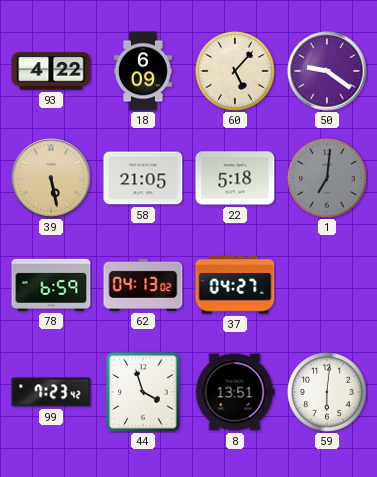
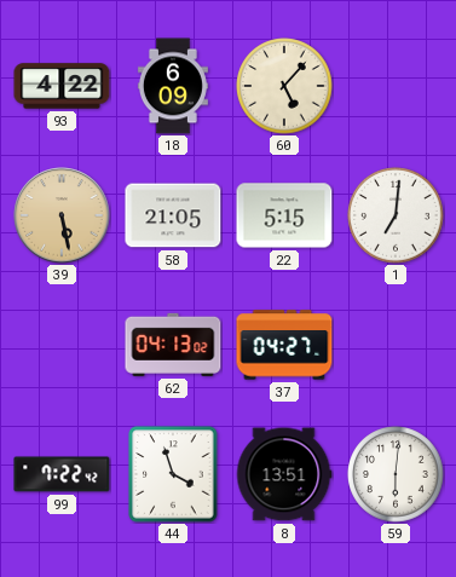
50: 9:21 -> none
22: 5:18 -> 5:15
1 dial: grey -> white
78: 6:59 -> none
99: 7:23 -> 7:22
